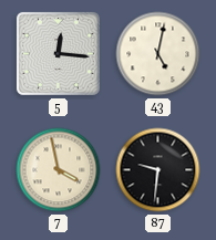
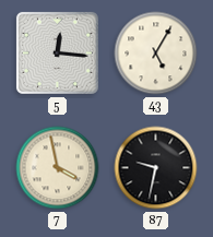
43: 5:02 -> 5:05
87: 9:31 -> 9:32
